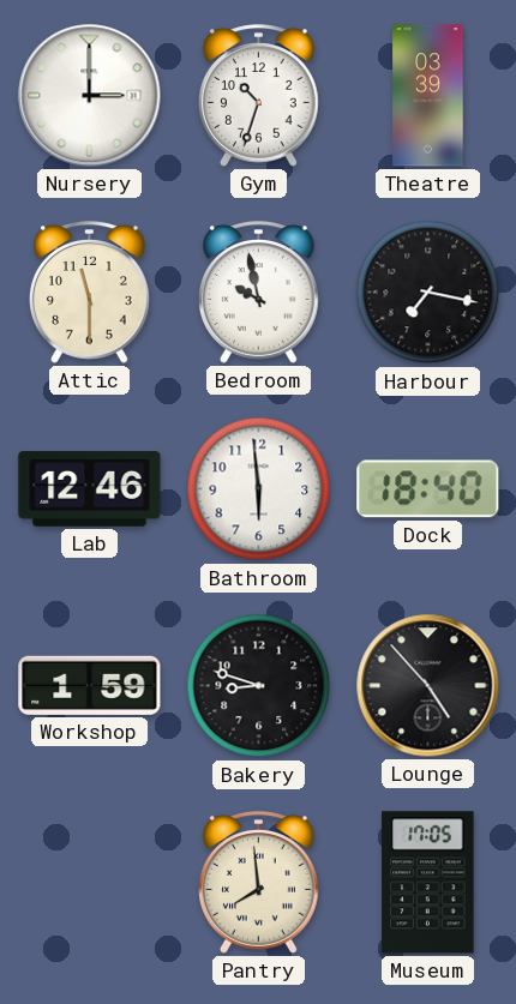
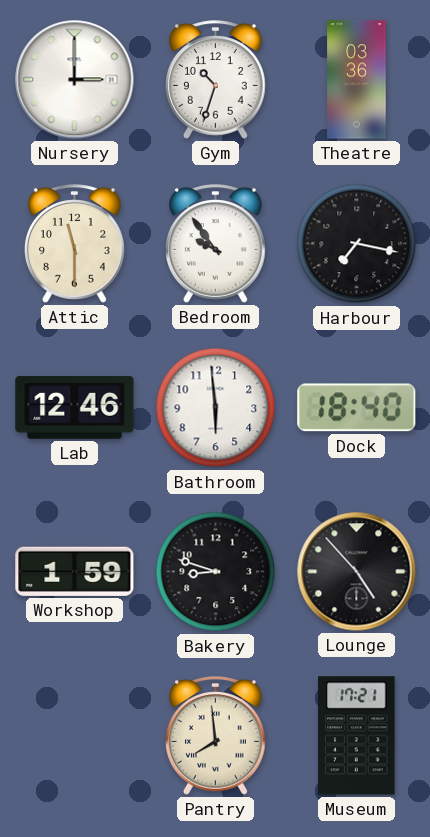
Theatre: 03:39 -> 03:36
Bedroom: 9:58 -> 9:54
Museum: 17:05 -> 17:21
